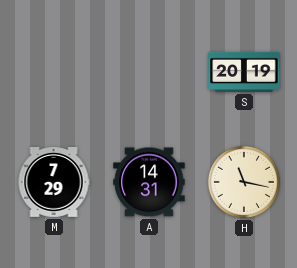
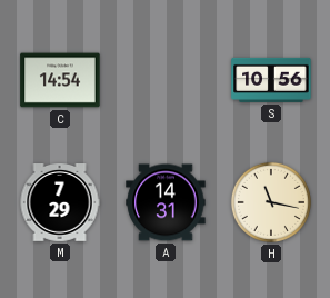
C: none -> 14:54
S: 20:19 -> 10:56
